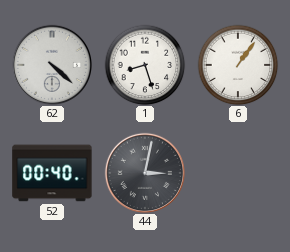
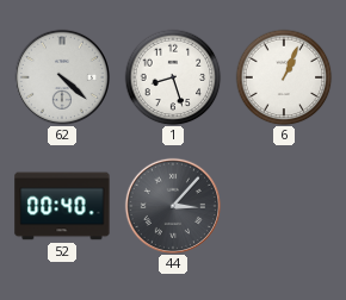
6: 1:06 -> 1:04
44: 3:02 -> 3:07
